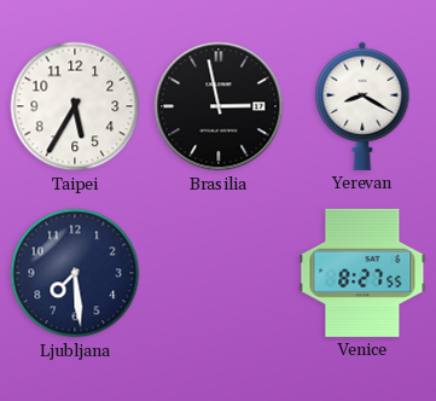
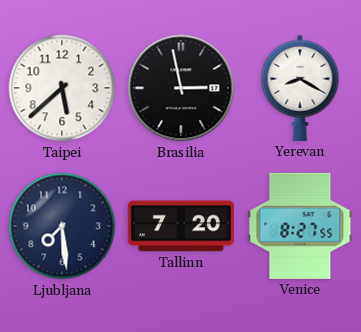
Taipei: 5:35 -> 5:38
Tallinn: none -> 7:20
